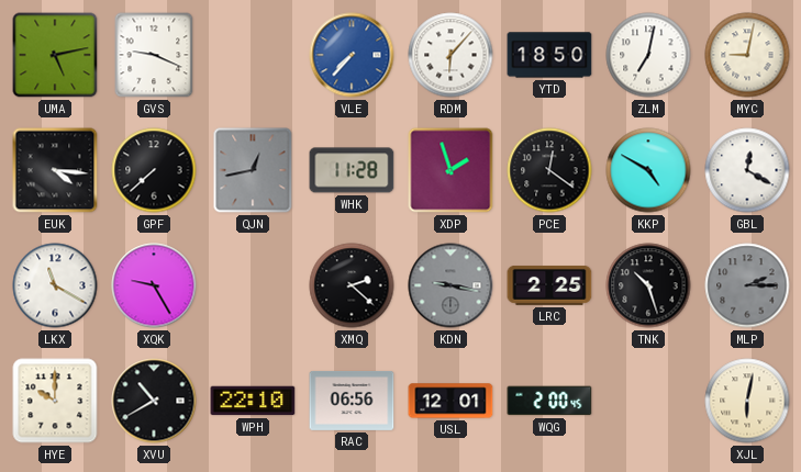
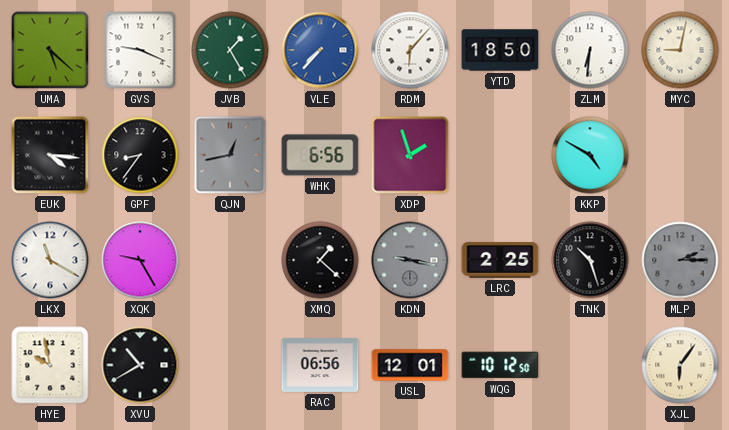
UMA: 5:13 -> 5:22
JVB: none -> 1:25
ZLM: 7:02 -> 6:31
GPF: 7:38 -> 8:36
WHK: 11:28 -> 6:56
PCE: 12:21 -> none
GBL: 12:20 -> none
XMQ: 2:22 -> 1:22
HYE: 10:00 -> 9:58
WPH: 22:10 -> none
WQG: 2:00 -> 10:12
XJL: 6:02 -> 6:06
